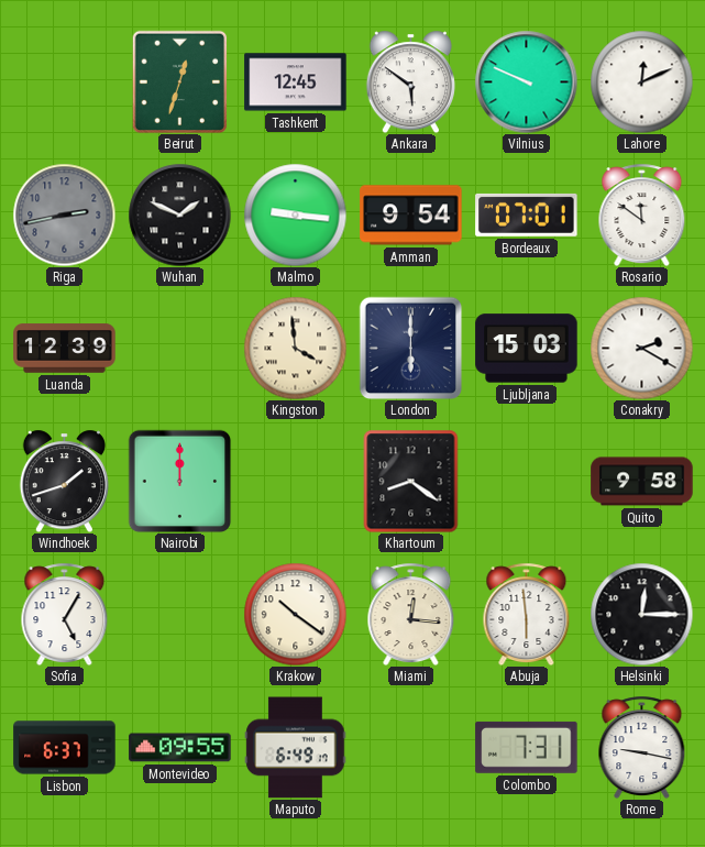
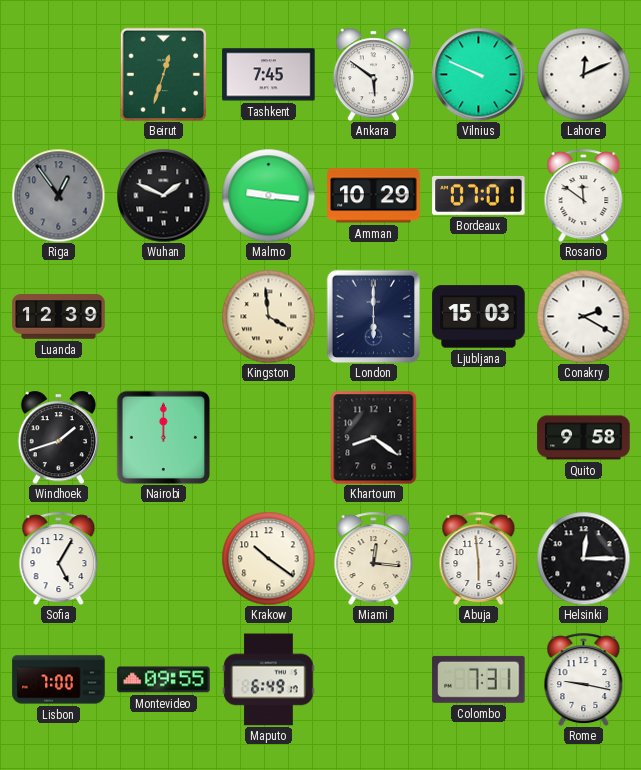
Tashkent: 12:45 -> 7:45
Riga: 2:43 -> 12:54
Amman: 9:54 -> 10:29
Lisbon: 6:37 -> 7:00
